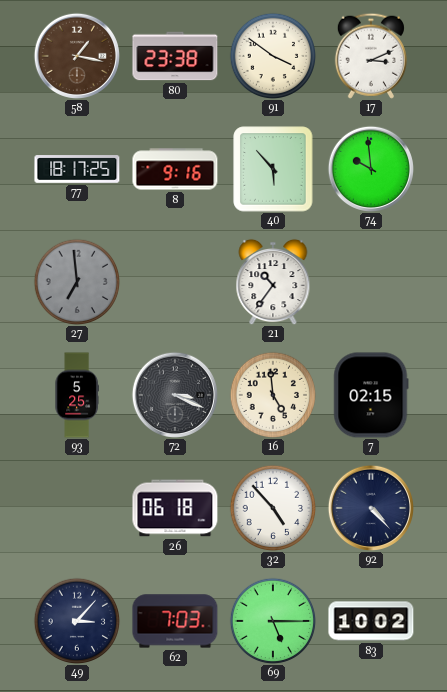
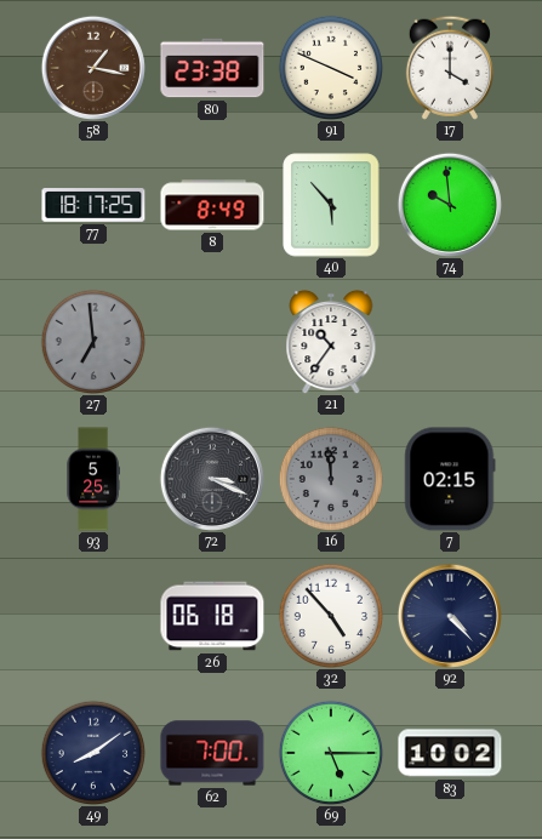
91: 3:51 -> 3:49
17: 3:11 -> 4:00
8: 9:16 -> 8:49
16: 4:59 -> 11:59
16 dial: cream -> grey
49: 3:07 -> 8:09
62: 7:03 -> 7:00
